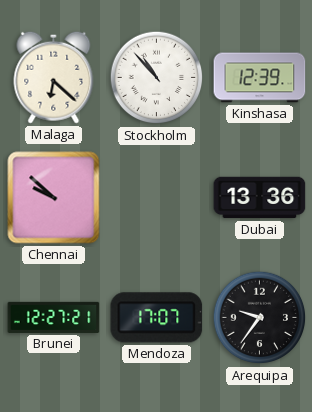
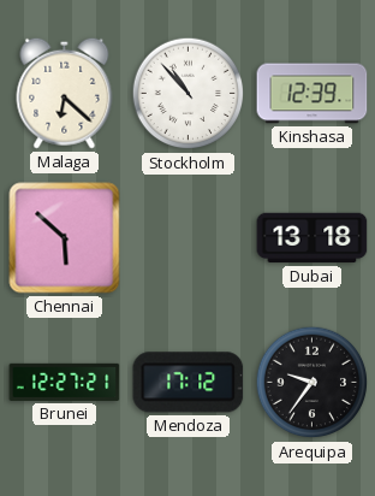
Chennai: 9:52 -> 5:52
Dubai: 13:36 -> 13:18
Mendoza: 17:07 -> 17:12
